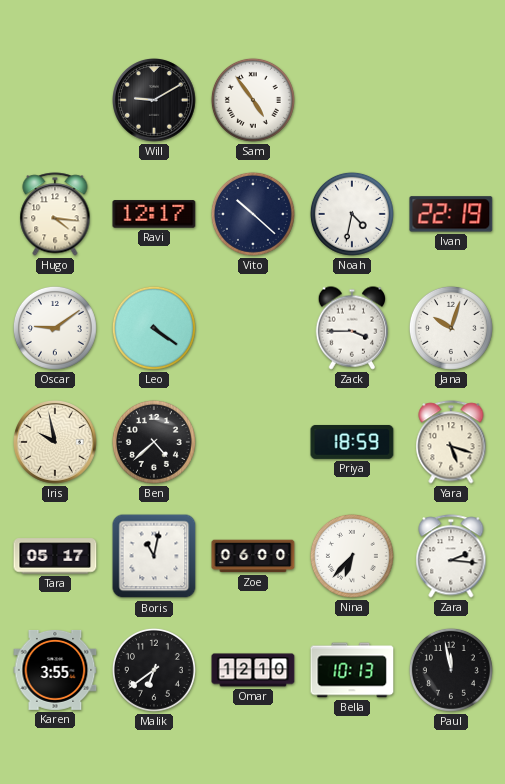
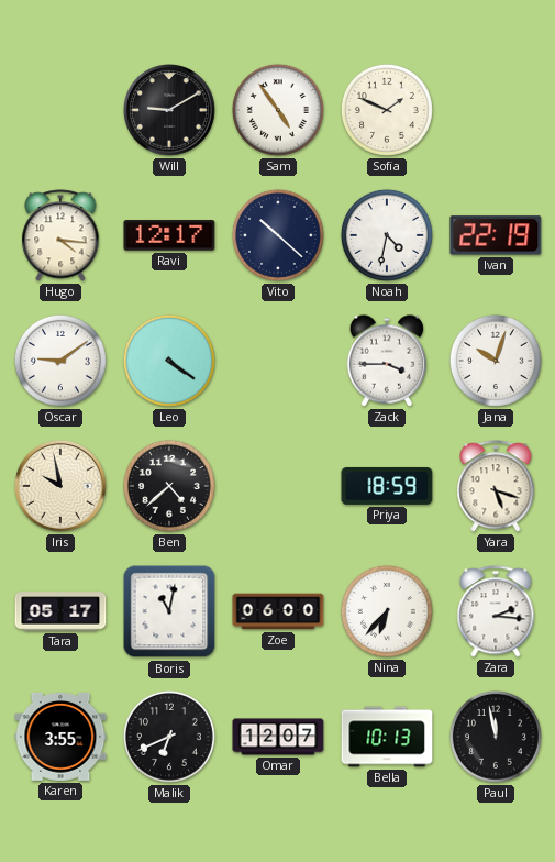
Sofia: none -> 1:49
Malik: 6:39 -> 6:41
Omar: 12:10 -> 12:07
